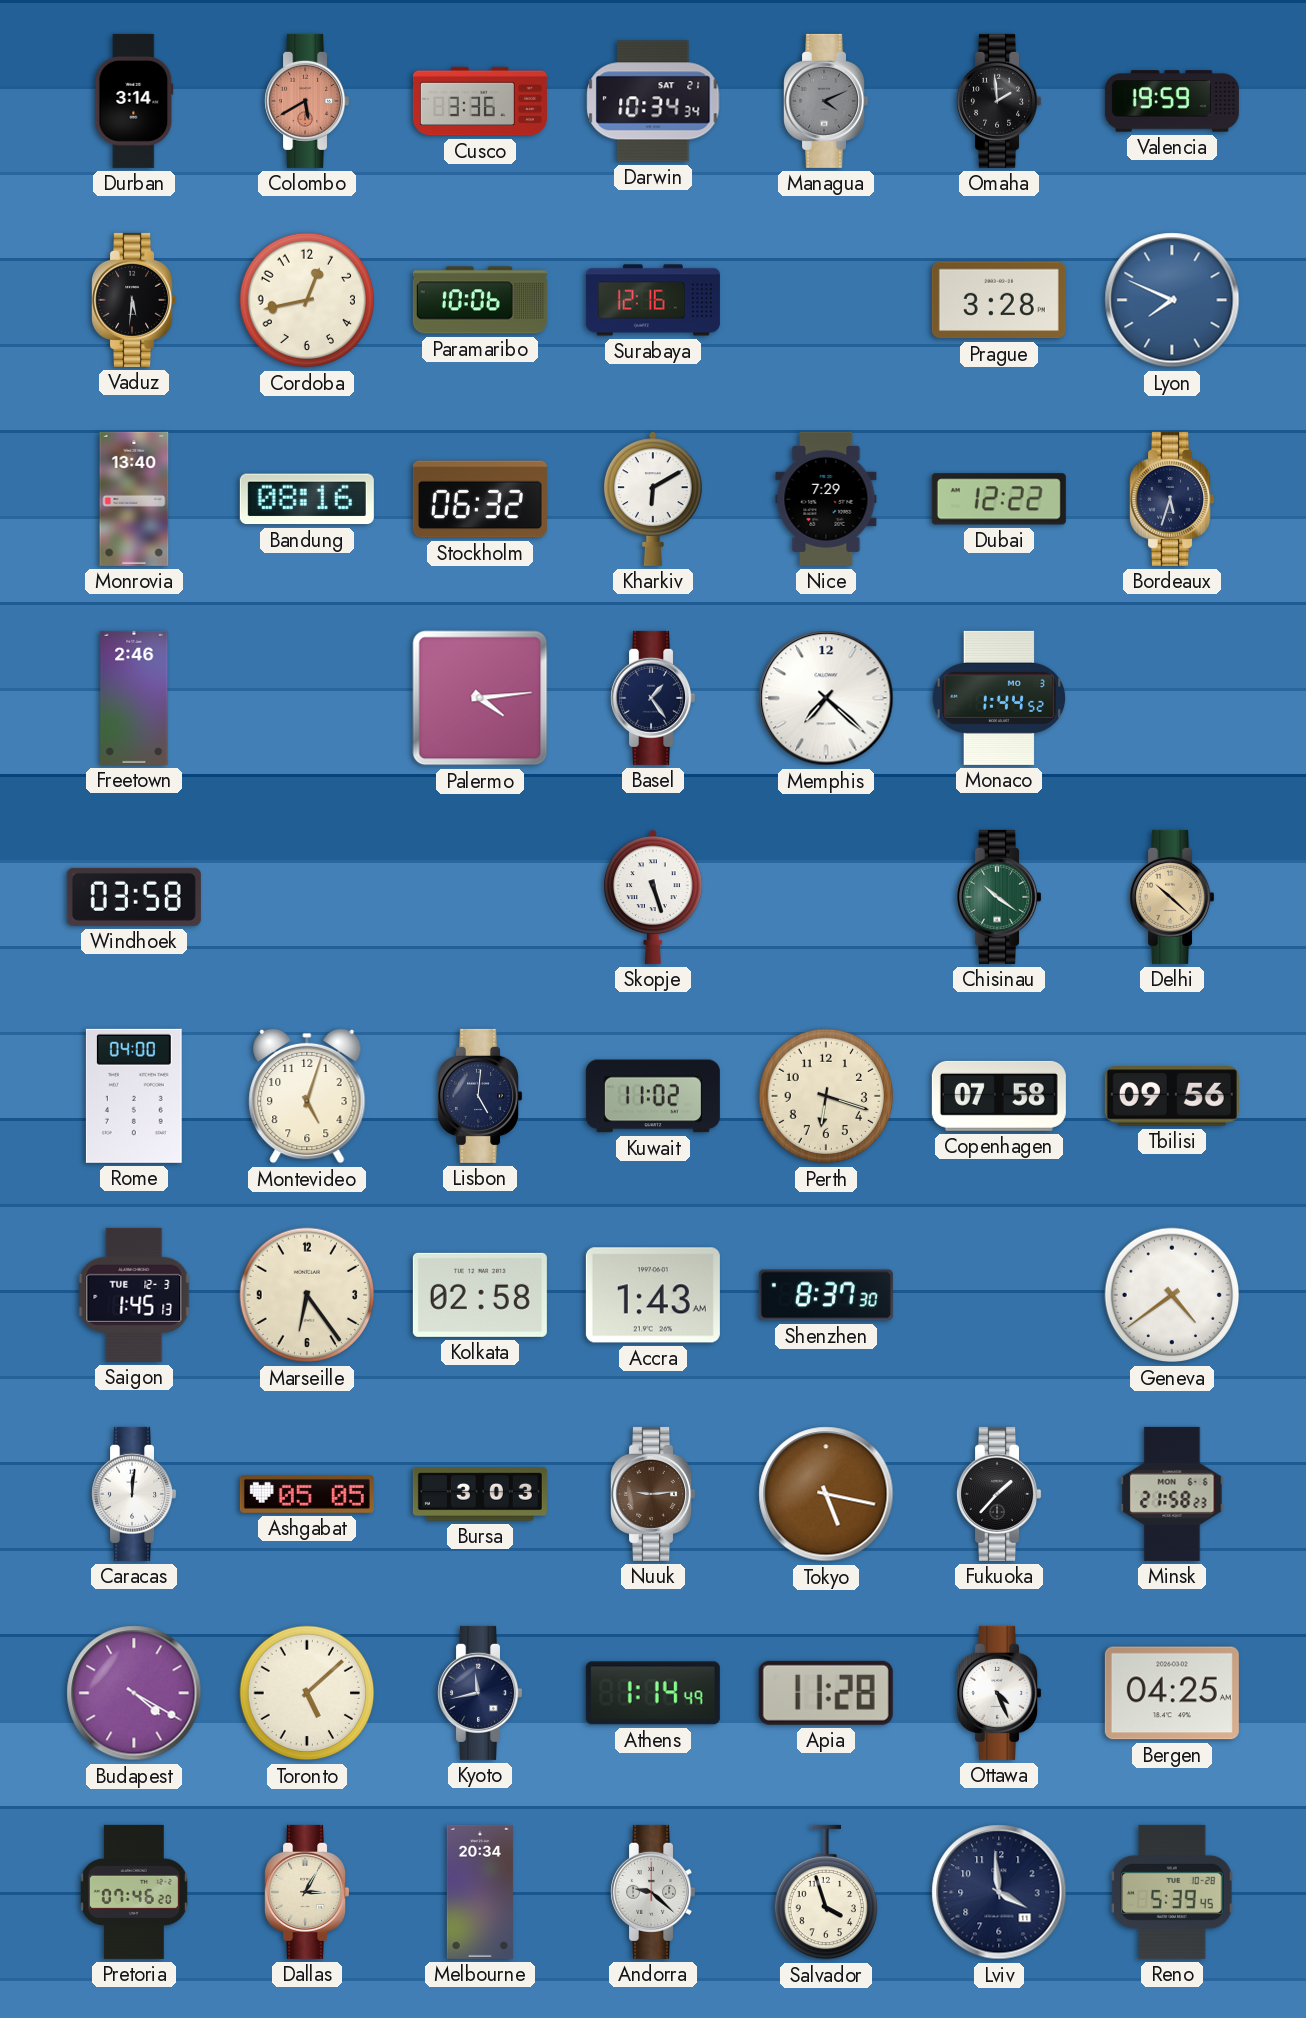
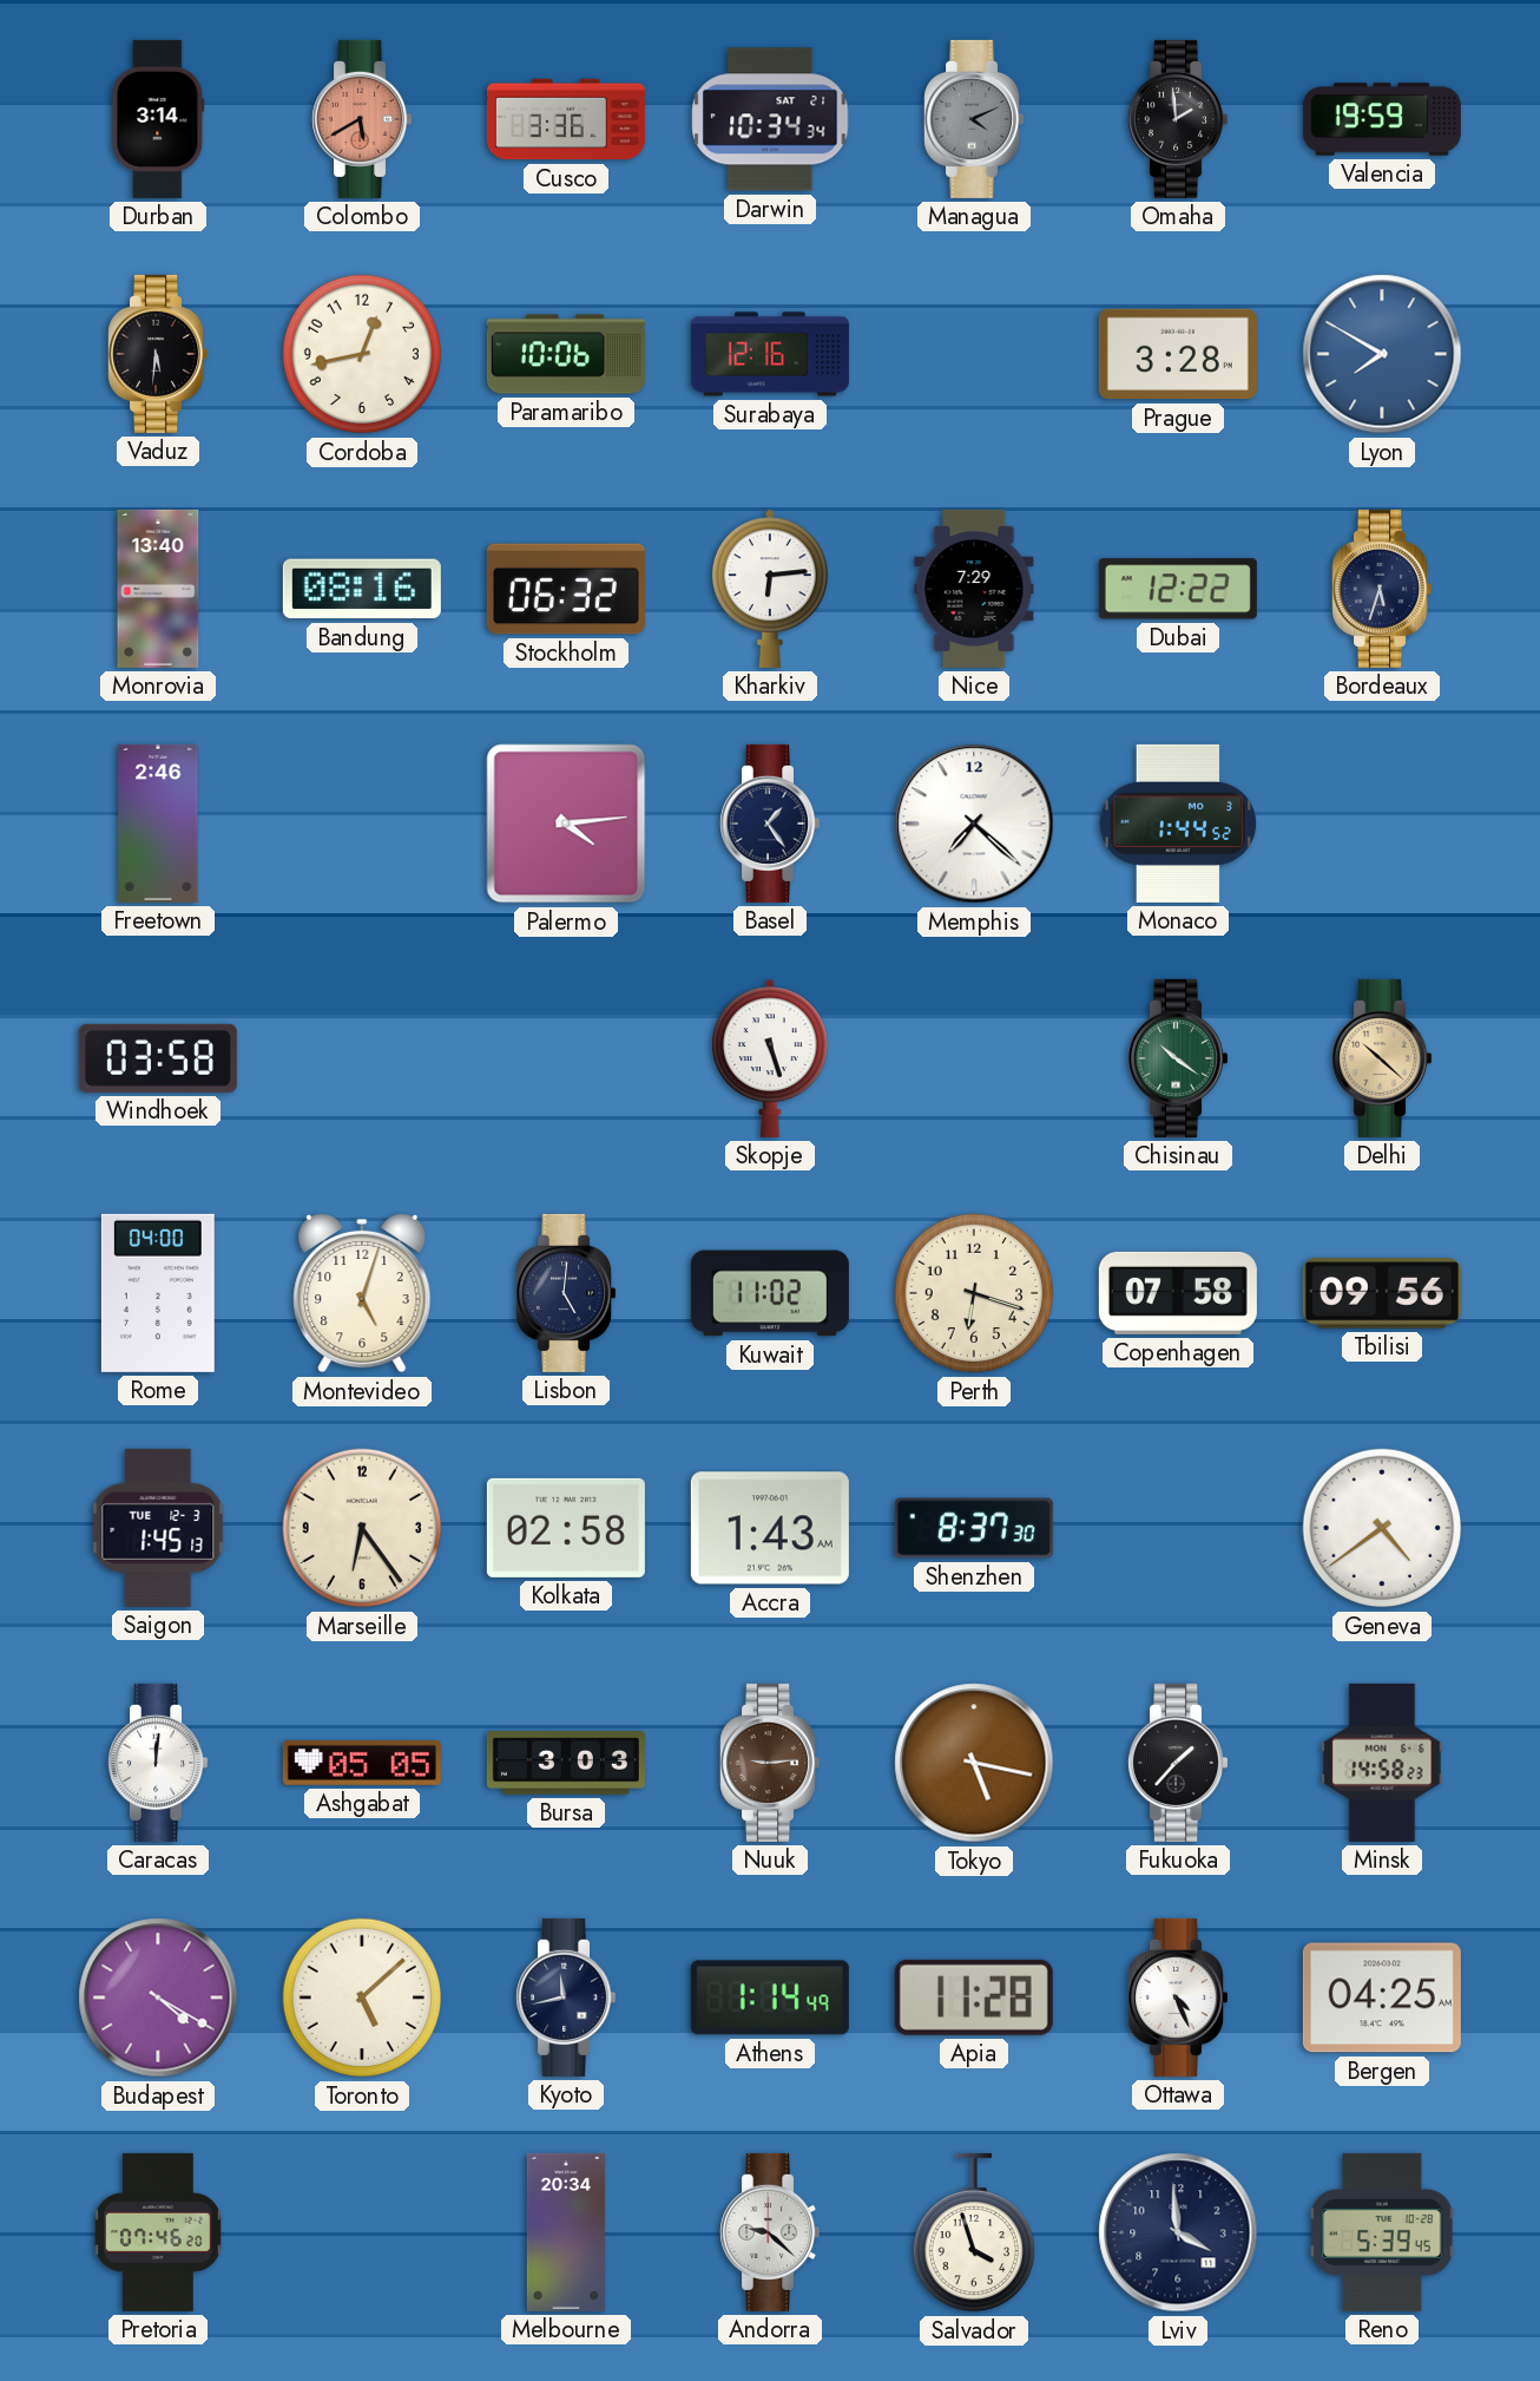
Lyon: 7:49 -> 7:50
Kharkiv: 6:10 -> 6:14
Minsk: 21:58 -> 14:58
Dallas: 3:05 -> none
